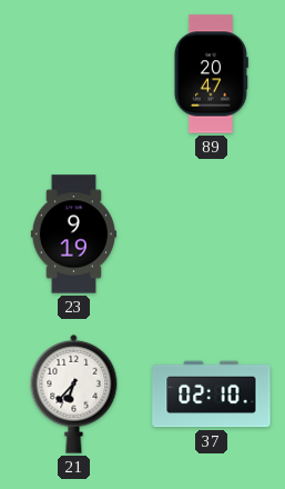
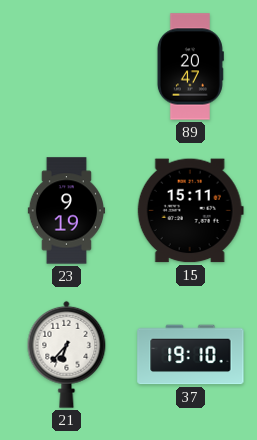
15: none -> 15:11
37: 02:10 -> 19:10
